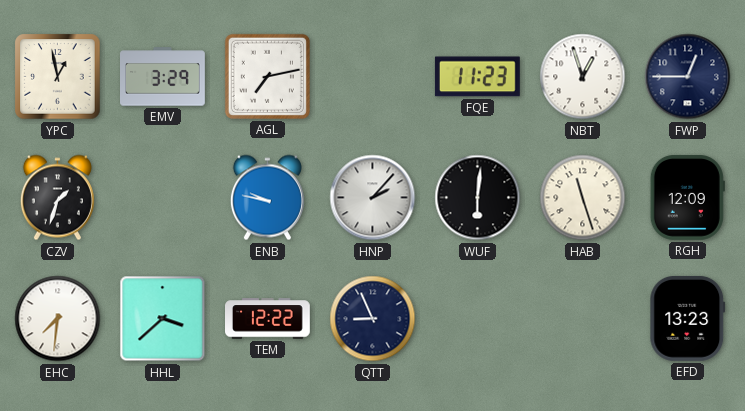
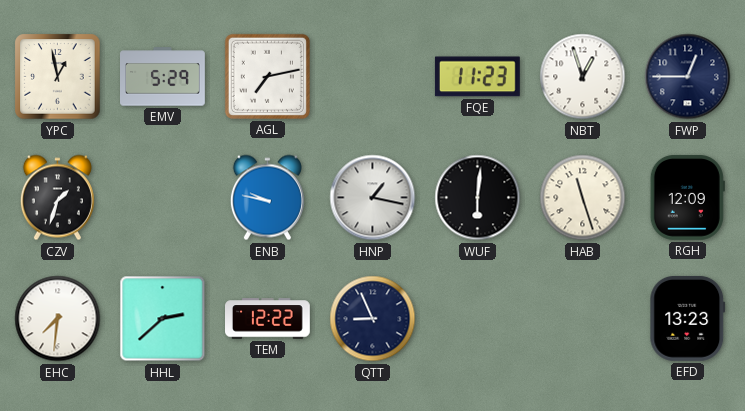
EMV: 3:29 -> 5:29
HNP: 2:07 -> 1:17
HHL: 3:38 -> 2:38
